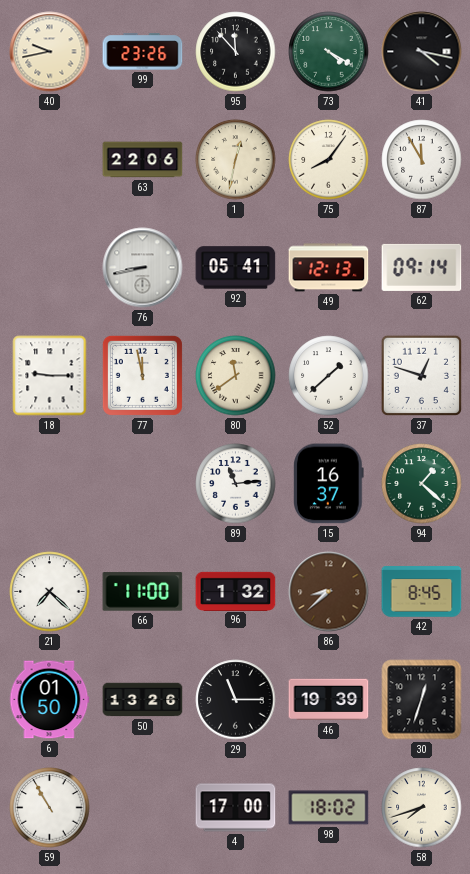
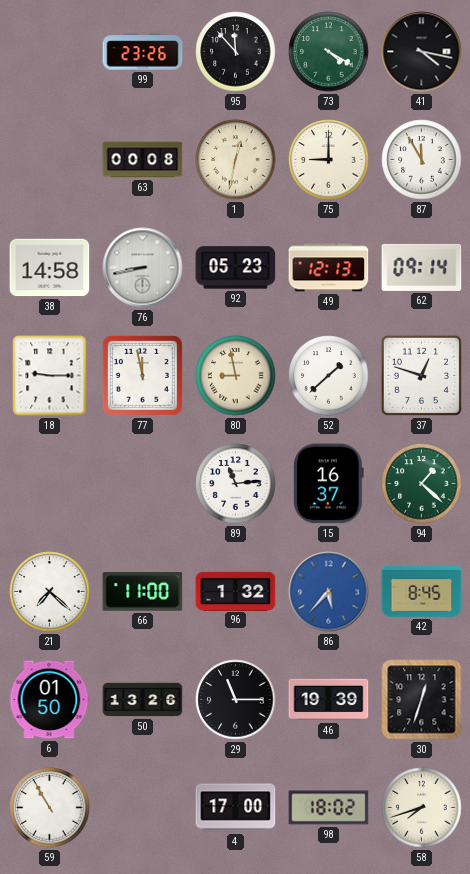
40: 9:43 -> none
63: 22:06 -> 00:08
75: 8:06 -> 9:00
38: none -> 14:58
92: 05:41 -> 05:23
80: 11:39 -> 8:58
86: 8:38 -> 5:37
86 dial: brown -> blue
